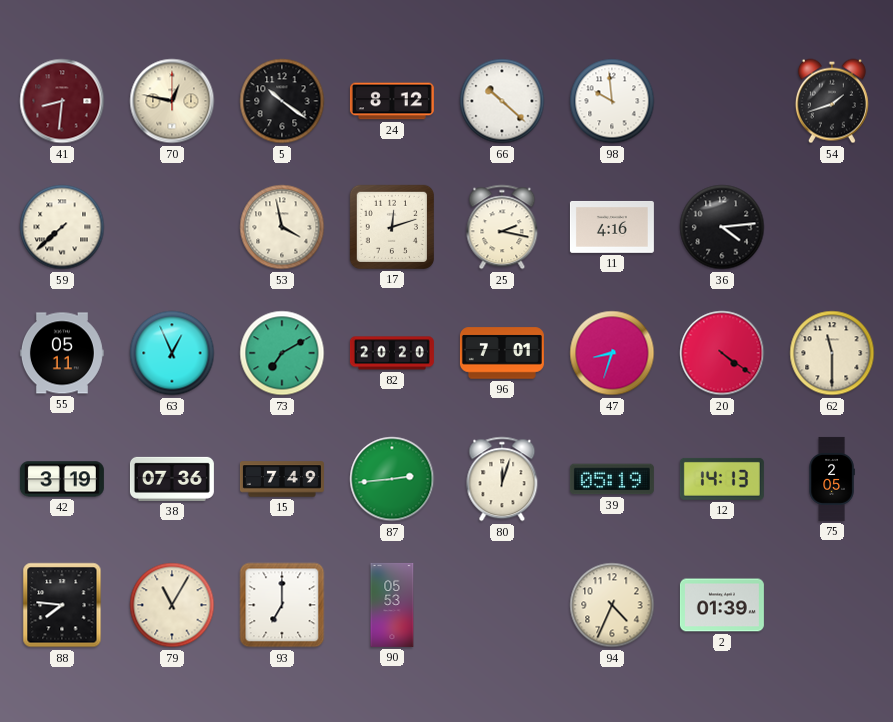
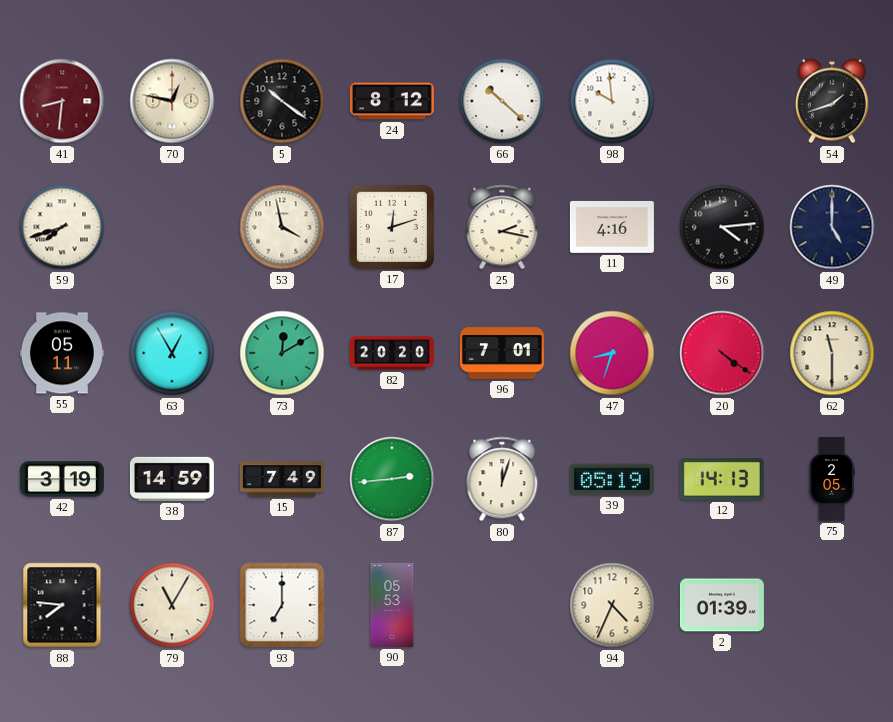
59: 7:38 -> 7:42
49: none -> 5:00
63: 12:56 -> 12:55
73: 7:10 -> 12:10
38: 07:36 -> 14:59
